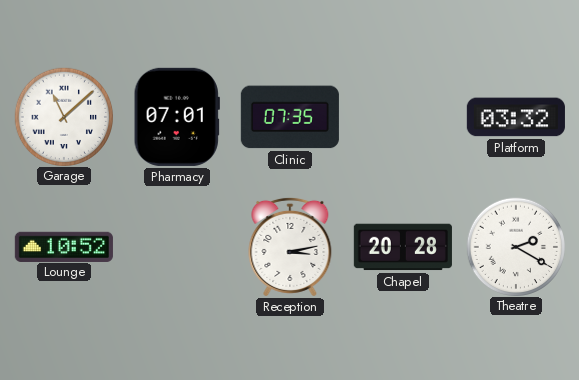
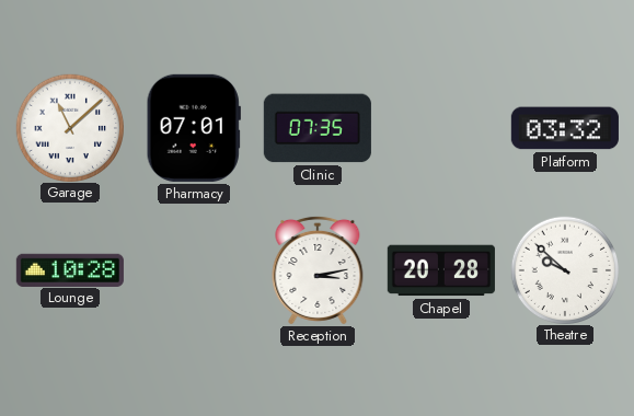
Lounge: 10:52 -> 10:28
Theatre: 2:20 -> 9:52
